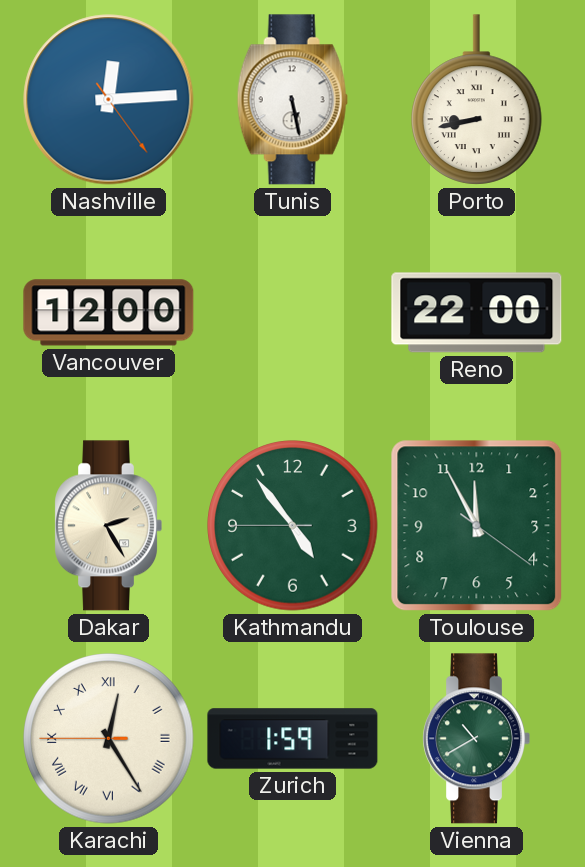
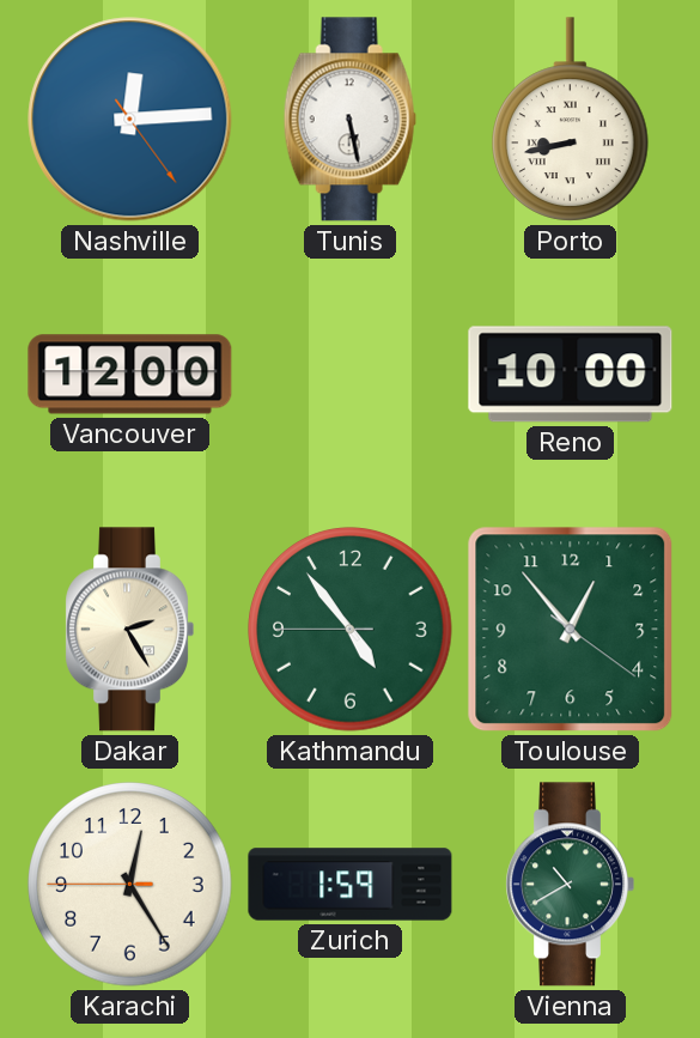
Reno: 22:00 -> 10:00
Toulouse: 11:55 -> 12:53
Karachi numerals: Roman -> Arabic
